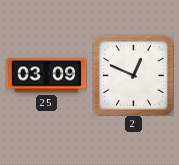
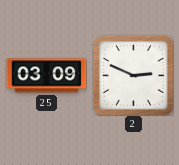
2: 12:49 -> 2:49
